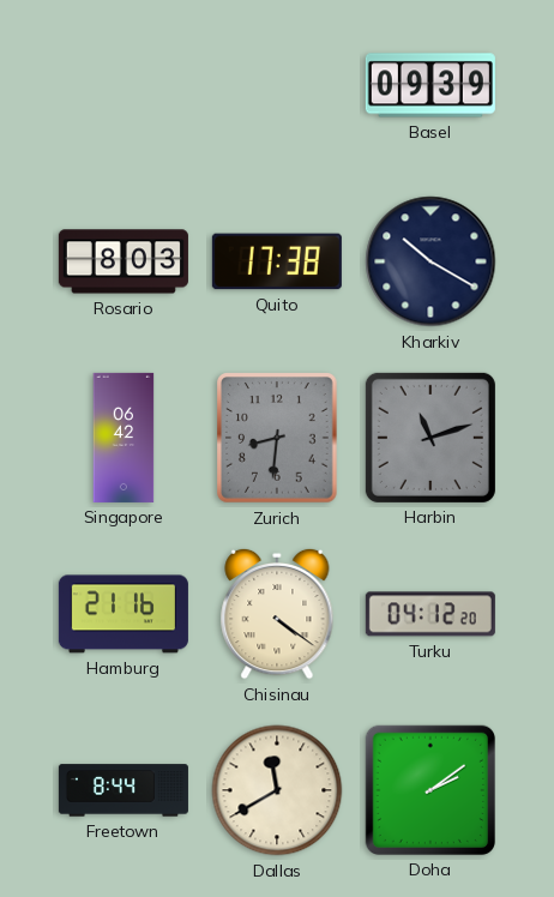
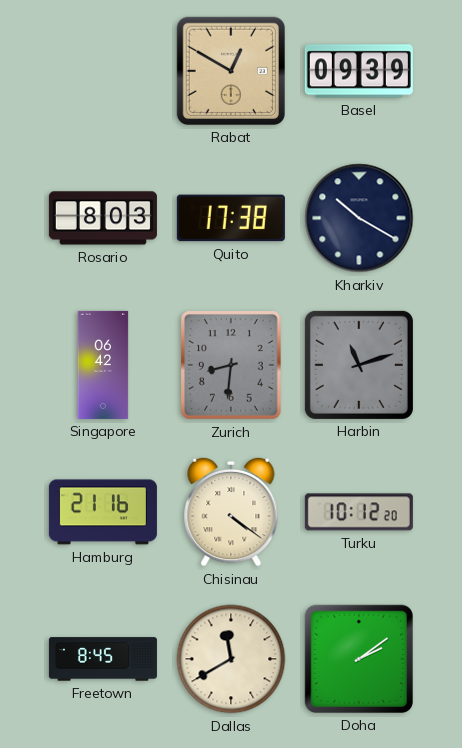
Rabat: none -> 12:50
Turku: 04:12 -> 10:12
Freetown: 8:44 -> 8:45
